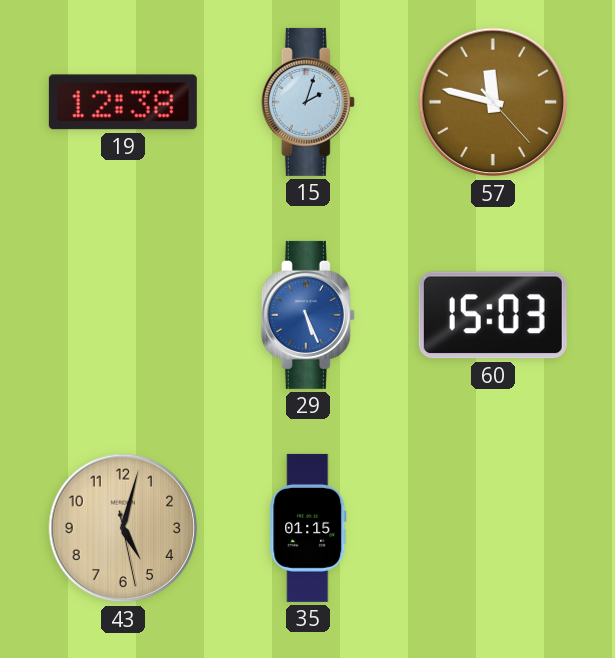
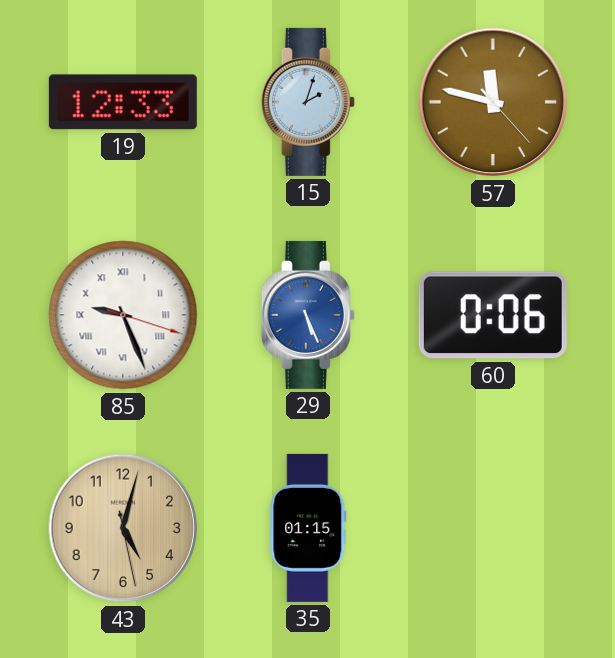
19: 12:38 -> 12:33
85: none -> 9:26
60: 15:03 -> 0:06
